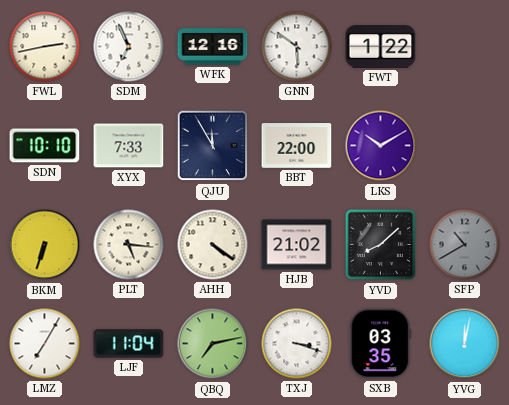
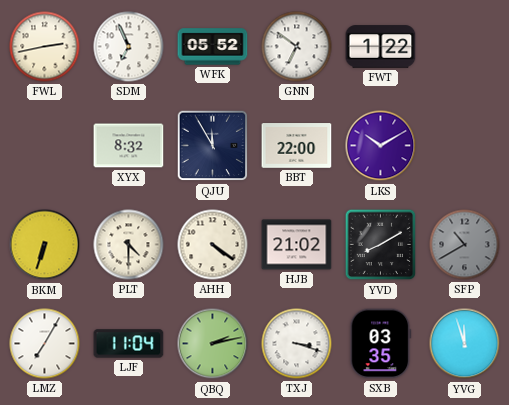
WFK: 12:16 -> 05:52
GNN: 5:51 -> 6:51
SDN: 10:10 -> none
XYX: 7:33 -> 8:32
PLT: 5:16 -> 4:30
YVD: 8:08 -> 8:10
QBQ: 7:13 -> 2:13
YVG: 12:02 -> 11:57
